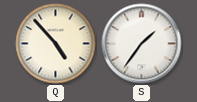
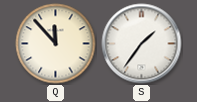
Q: 4:53 -> 11:53
